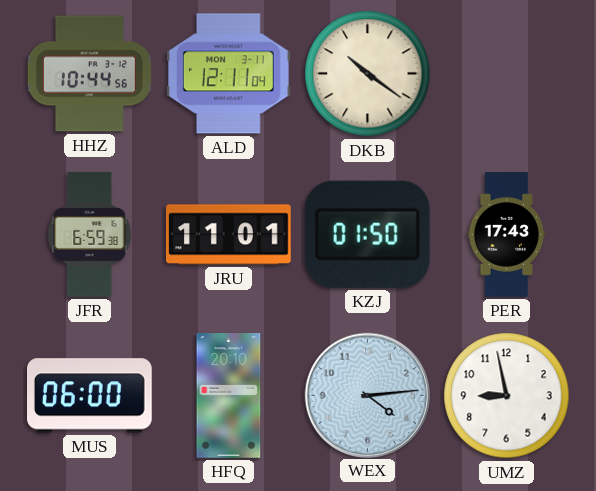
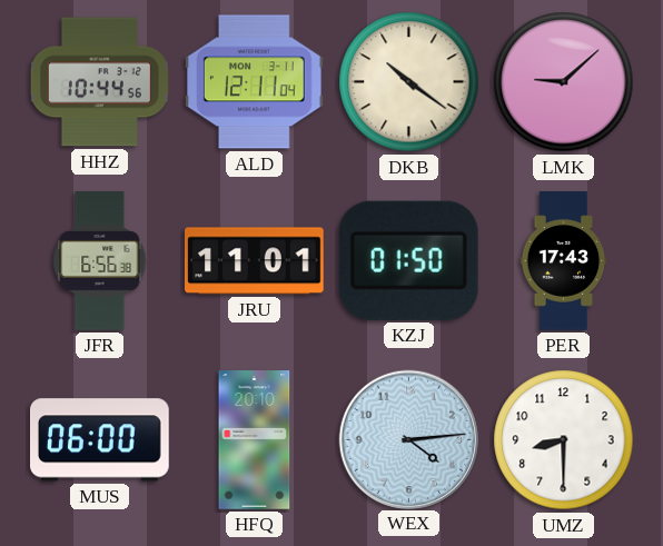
LMK: none -> 9:08
JFR: 6:59 -> 6:56
UMZ: 8:58 -> 8:30
